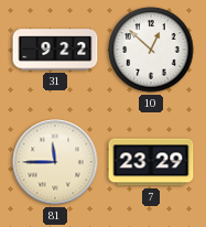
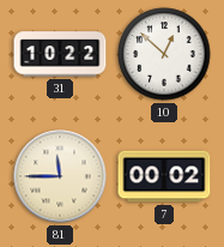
31: 9:22 -> 10:22
7: 23:29 -> 00:02
